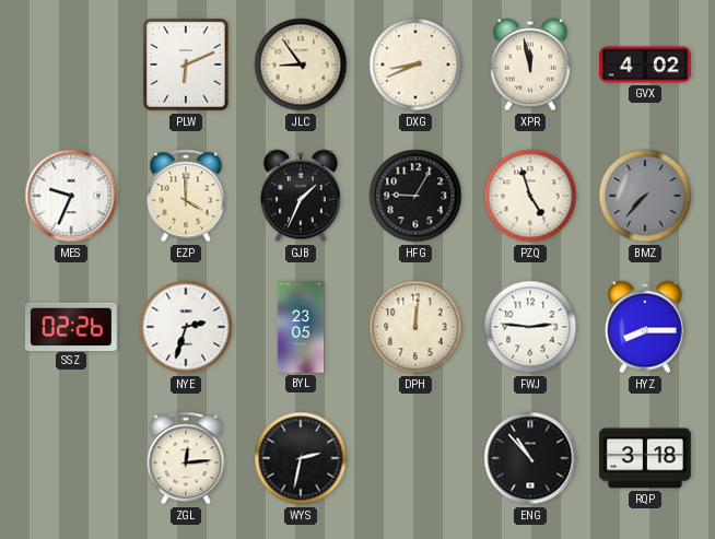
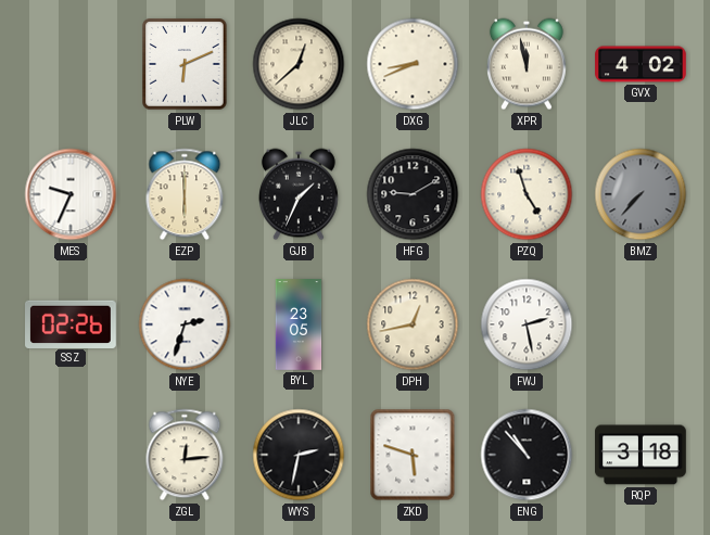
JLC: 8:54 -> 12:38
EZP: 4:00 -> 6:00
HFG: 9:05 -> 9:10
DPH: 12:01 -> 12:43
FWJ: 2:46 -> 2:28
HYZ: 8:15 -> none
ZKD: none -> 5:48
